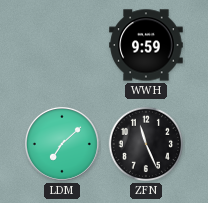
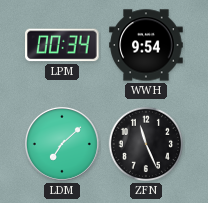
LPM: none -> 00:34
WWH: 9:59 -> 9:54
